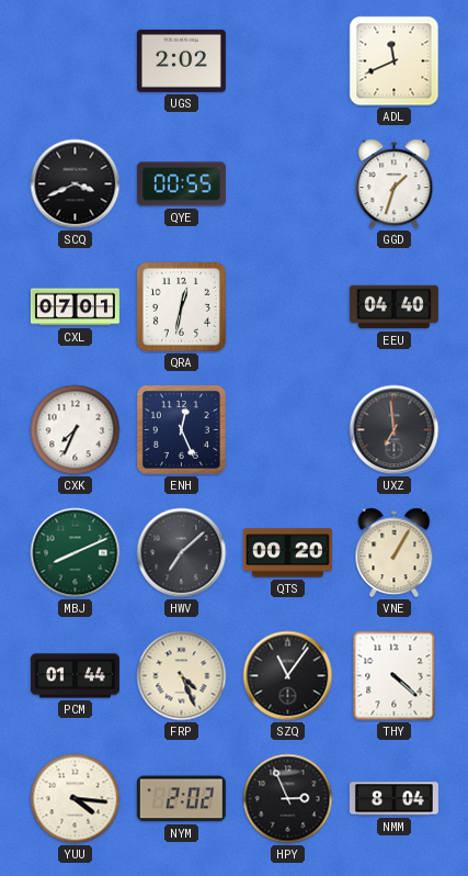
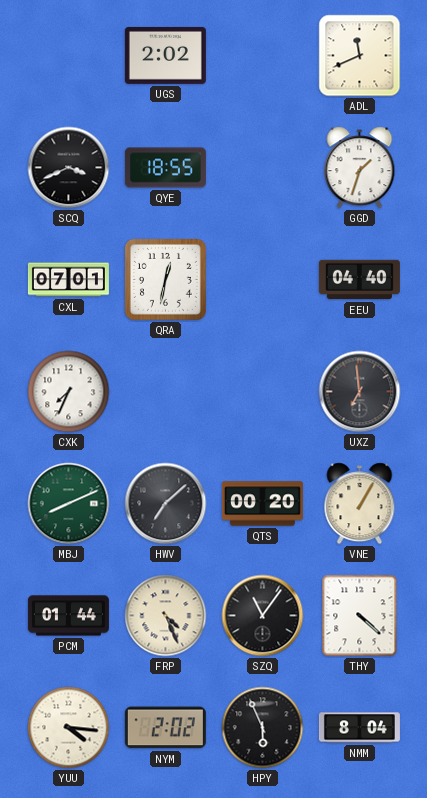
QYE: 00:55 -> 18:55
ENH: 12:26 -> none
HPY: 2:56 -> 5:56
